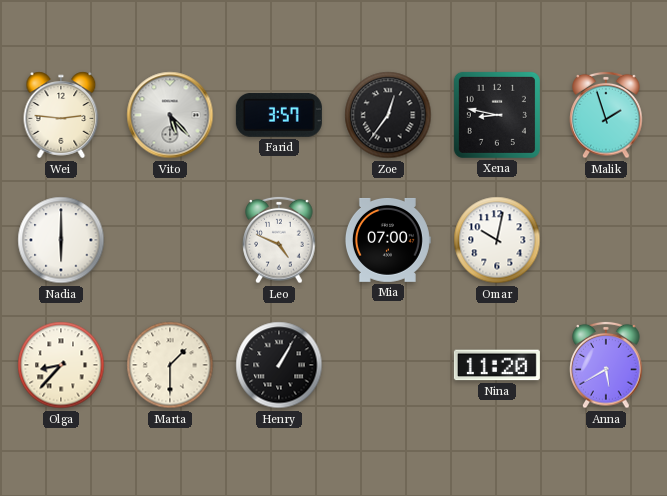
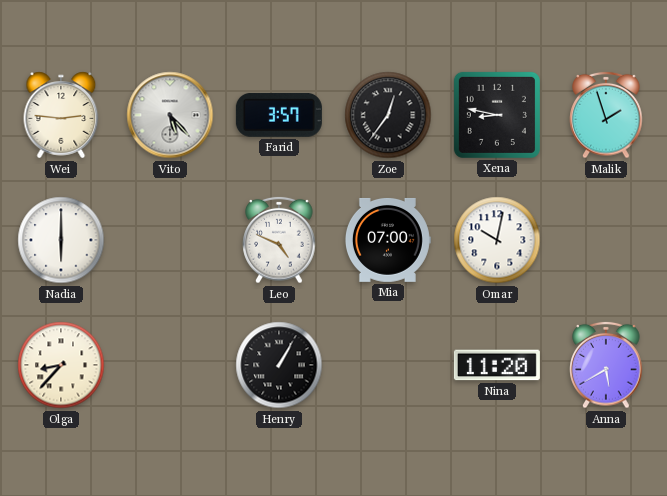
Marta: 1:30 -> none
